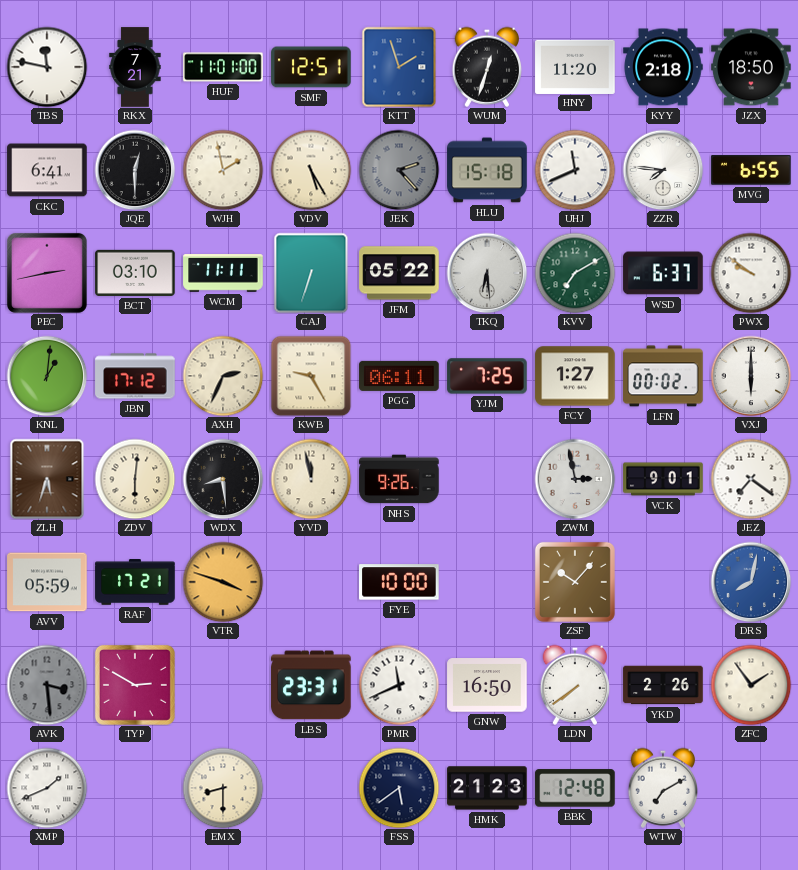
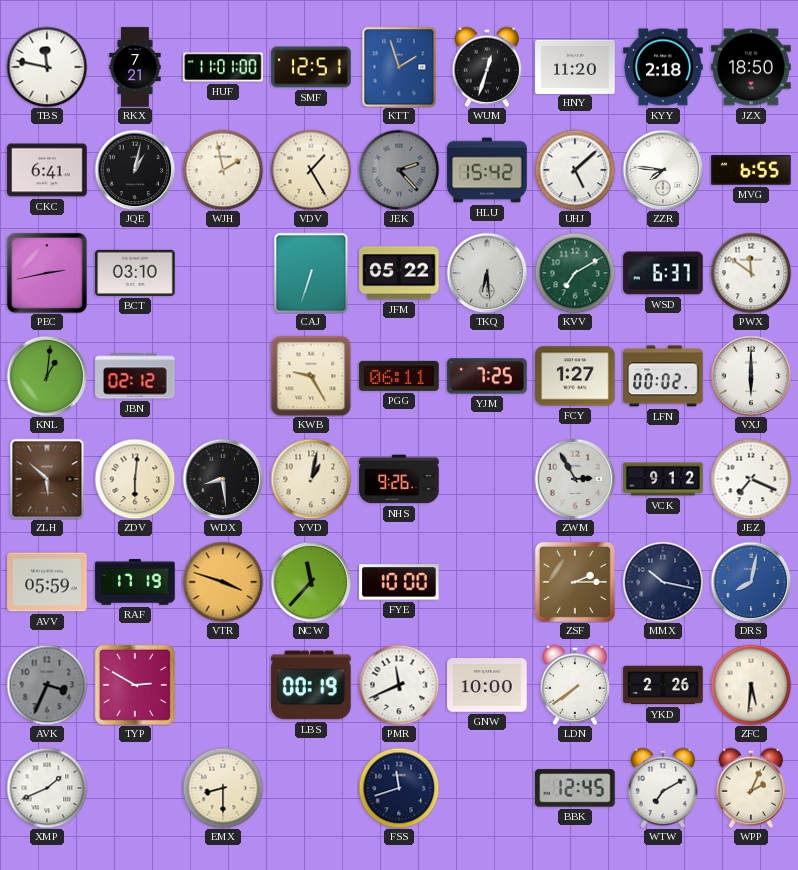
JQE: 12:30 -> 1:02
VDV: 5:25 -> 1:25
HLU: 15:18 -> 15:42
UHJ: 11:41 -> 5:08
WCM: 11:11 -> none
PWX: 9:51 -> 11:51
JBN: 17:12 -> 02:12
AXH: 2:34 -> none
ZLH: 5:33 -> 5:52
YVD: 11:58 -> 1:02
ZWM: 2:58 -> 2:55
VCK: 9:01 -> 9:12
JEZ: 7:21 -> 7:19
RAF: 17:21 -> 17:19
NCW: none -> 11:37
ZSF: 10:07 -> 2:15
MMX: none -> 10:17
AVK: 3:29 -> 3:34
LBS: 23:31 -> 00:19
GNW: 16:50 -> 10:00
ZFC: 1:54 -> 5:31
FSS: 5:39 -> 11:42
HMK: 21:23 -> none
BBK: 12:48 -> 12:45
WPP: none -> 2:04
